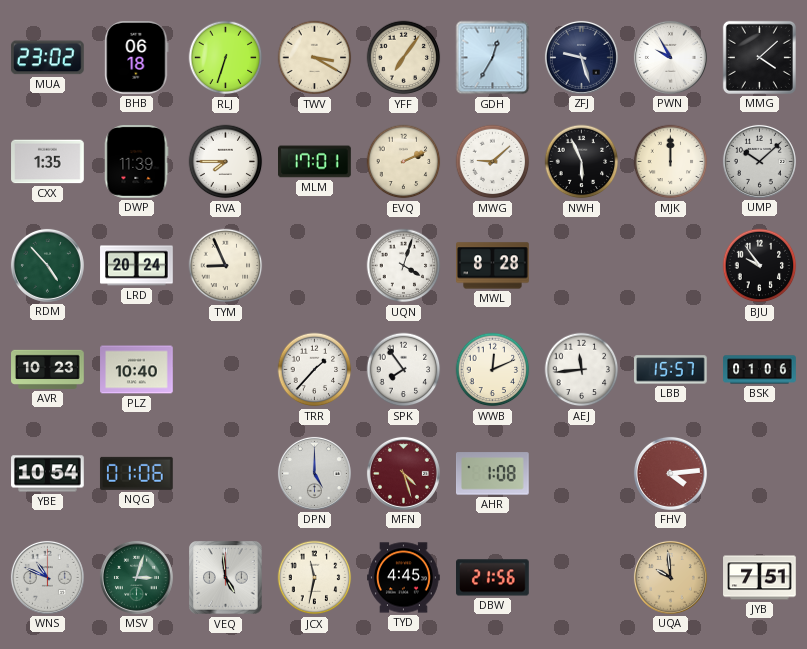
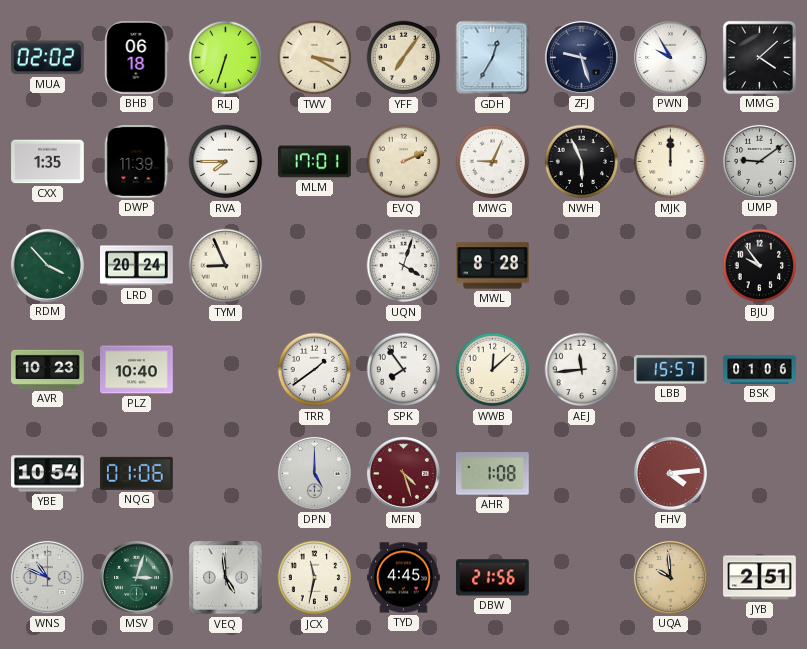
MUA: 23:02 -> 02:02
MWG: 9:08 -> 9:04
UMP: 10:08 -> 9:09
RDM: 4:53 -> 3:53
TRR: 1:37 -> 1:39
WWB: 12:11 -> 12:08
JYB: 7:51 -> 2:51
